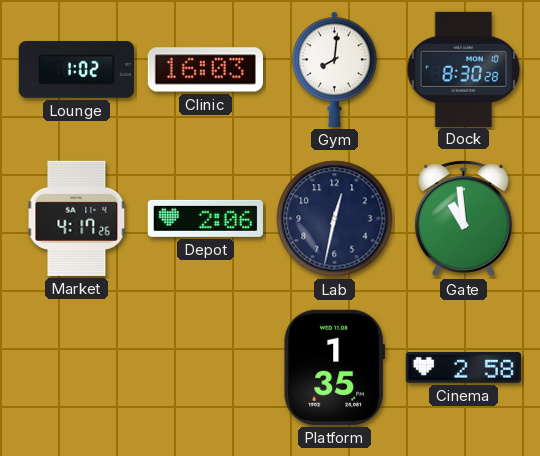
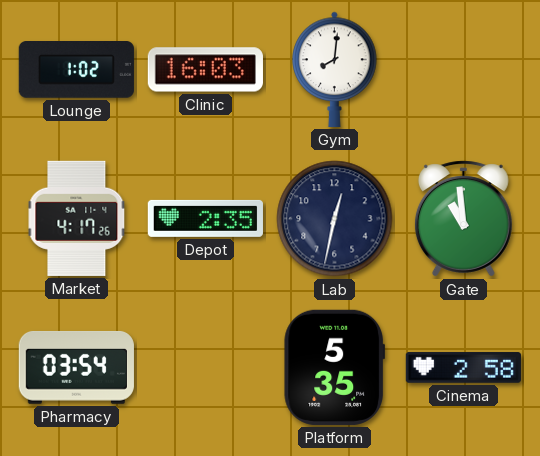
Dock: 8:30 -> none
Depot: 2:06 -> 2:35
Pharmacy: none -> 03:54
Platform: 1:35 -> 5:35
